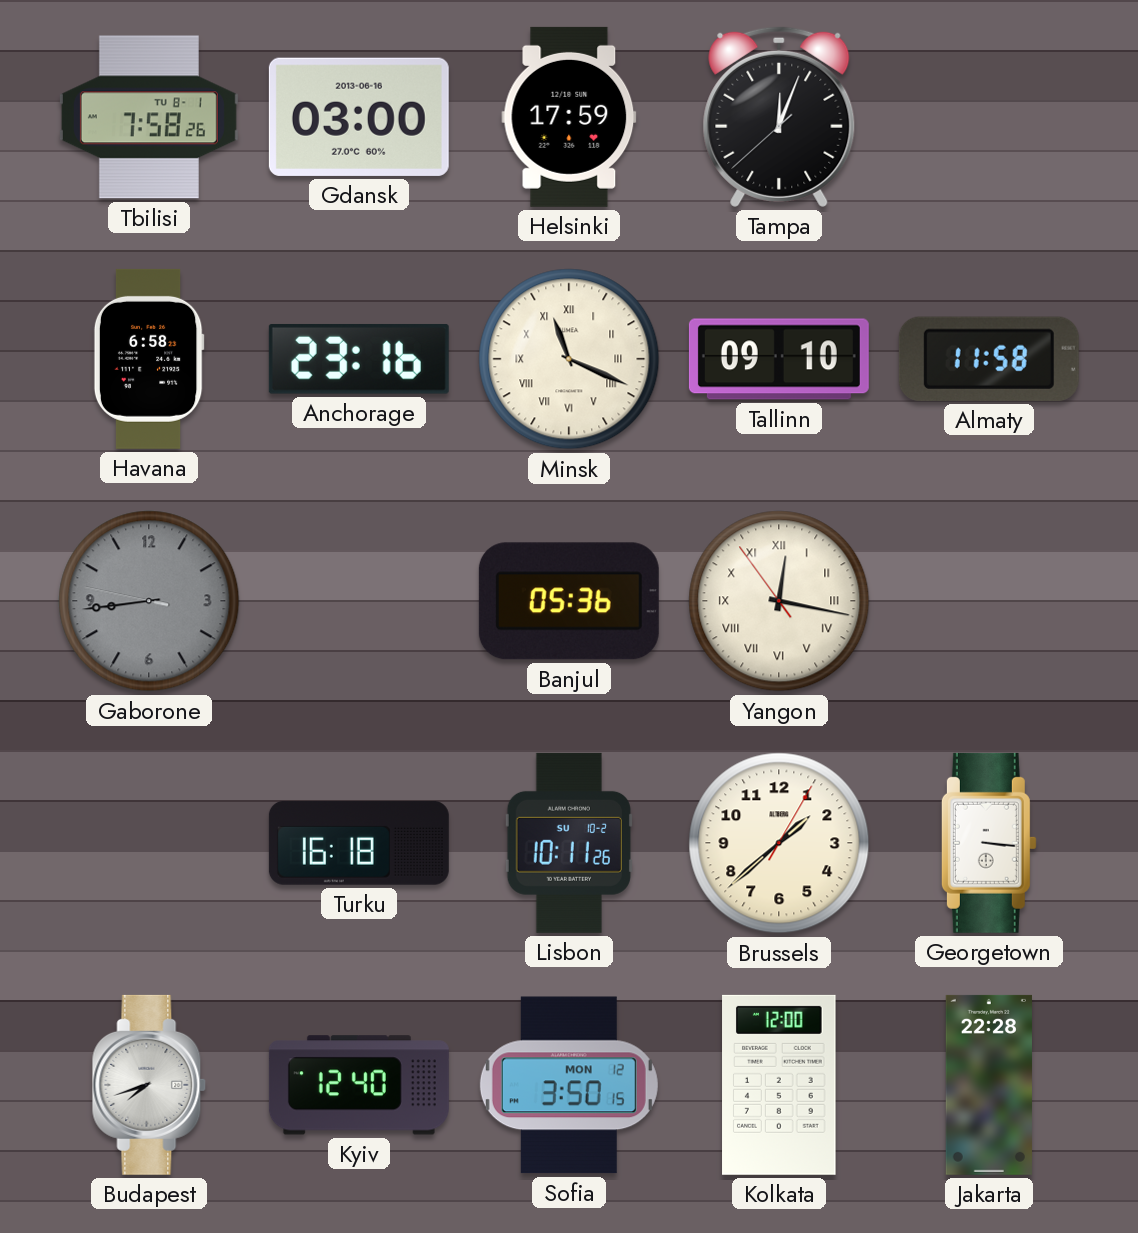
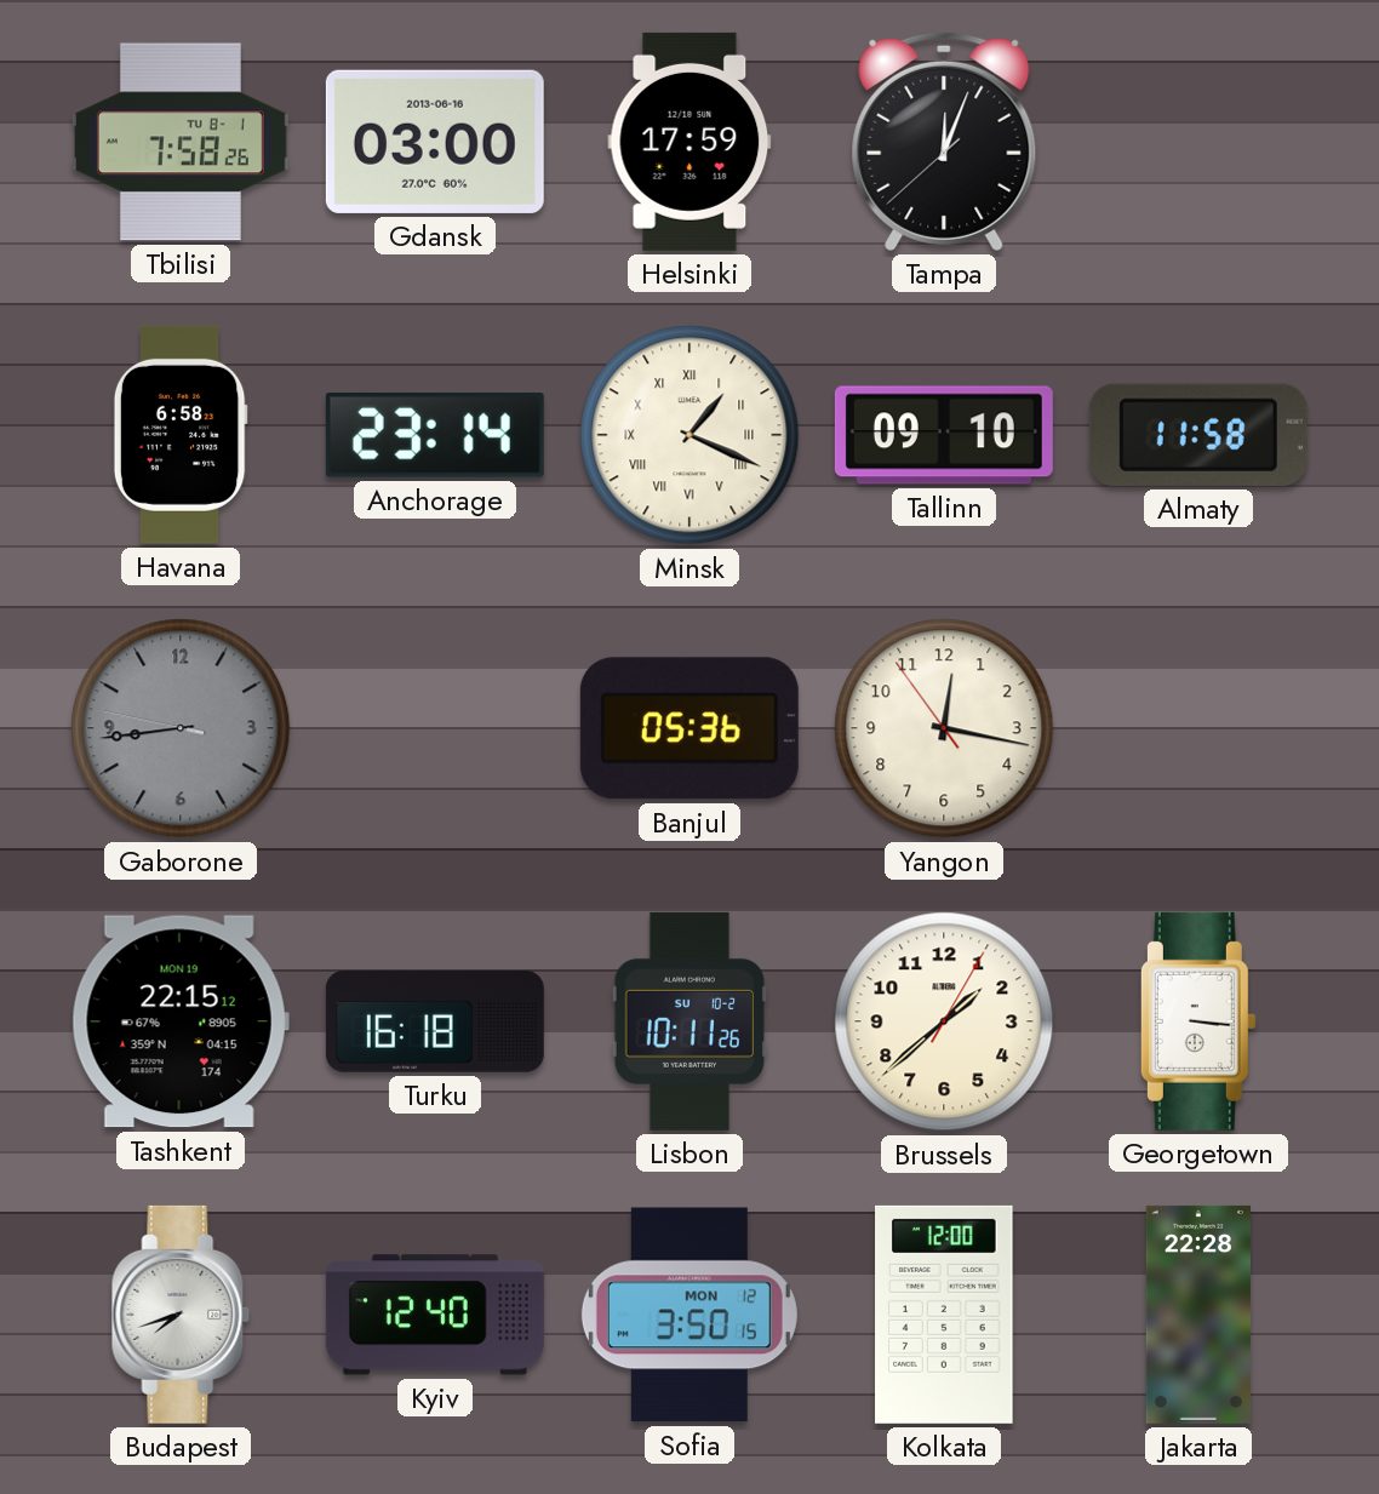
Anchorage: 23:16 -> 23:14
Minsk: 11:19 -> 1:19
Yangon numerals: Roman -> Arabic
Tashkent: none -> 22:15
